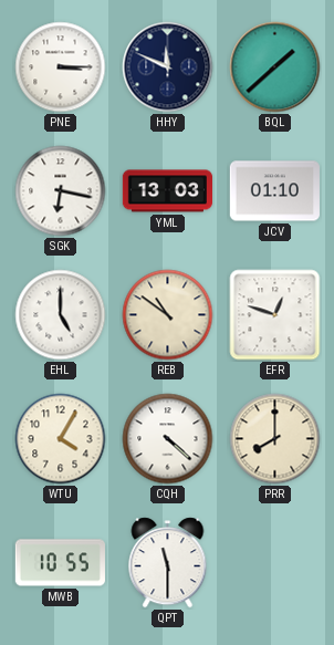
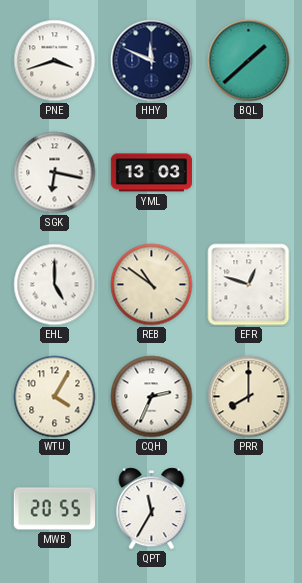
PNE: 3:15 -> 3:42
JCV: 01:10 -> none
CQH: 4:22 -> 2:34
MWB: 10:55 -> 20:55
QPT: 11:30 -> 11:35
